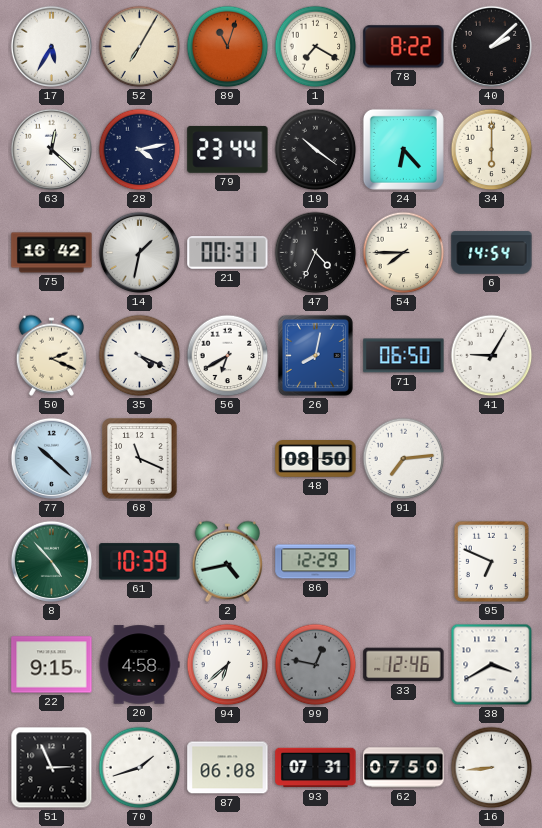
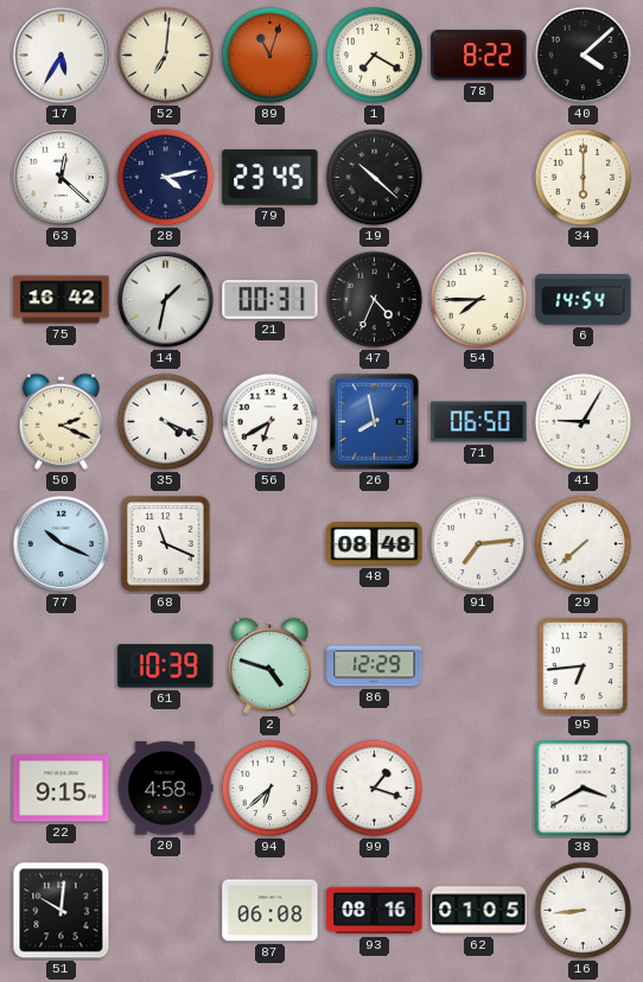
52: 7:05 -> 7:01
40: 2:08 -> 4:08
79: 23:44 -> 23:45
19: 10:21 -> 10:22
24: 6:23 -> none
26: 8:02 -> 7:58
77: 10:22 -> 10:19
48: 08:50 -> 08:48
29: none -> 7:38
8: 4:53 -> none
2: 4:43 -> 4:48
95: 6:49 -> 6:44
99: 12:47 -> 1:18
99 dial: grey -> white
33: 12:46 -> none
51: 2:56 -> 10:01
70: 1:42 -> none
93: 07:31 -> 08:16
62: 07:50 -> 01:05
